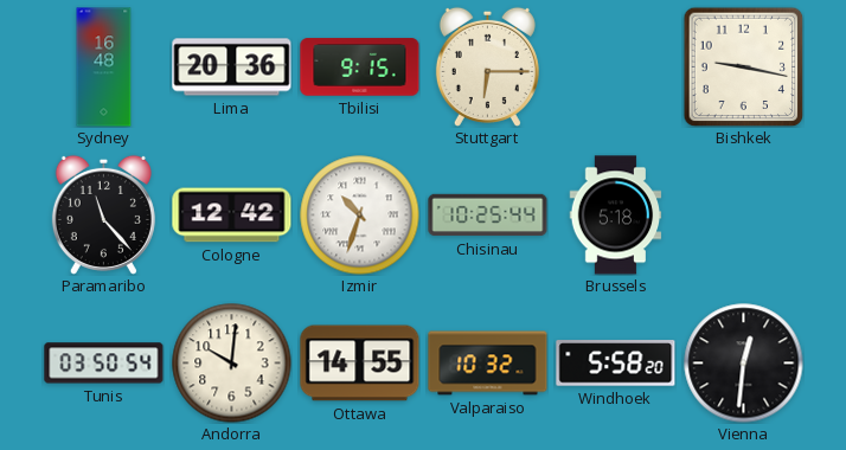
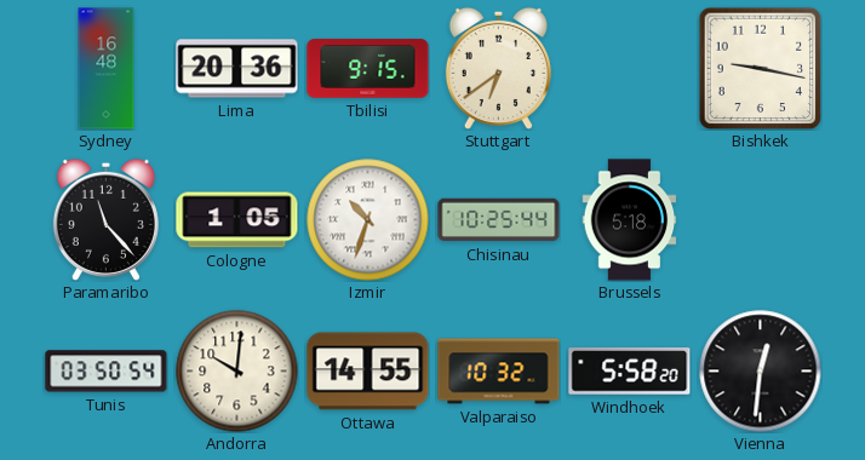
Stuttgart: 6:15 -> 6:39
Cologne: 12:42 -> 1:05
